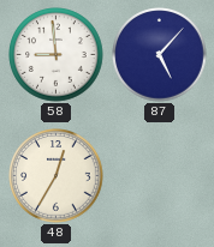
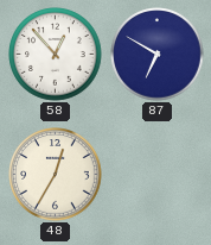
58: 8:59 -> 12:53
87: 5:07 -> 6:50
